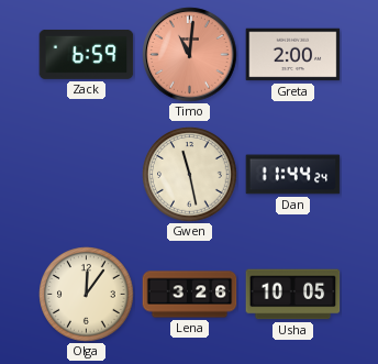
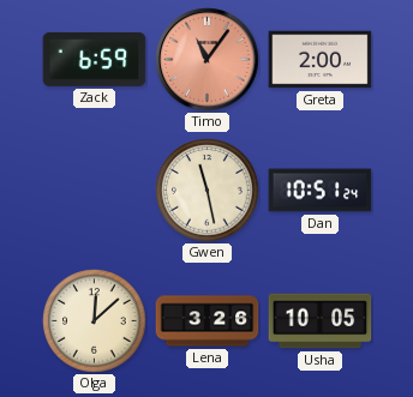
Timo: 11:01 -> 11:06
Dan: 11:44 -> 10:51
Olga: 12:06 -> 12:08
